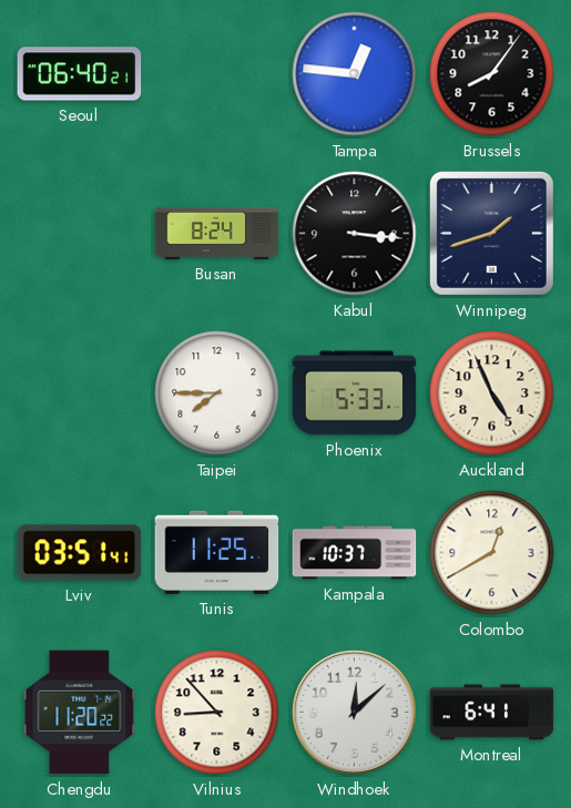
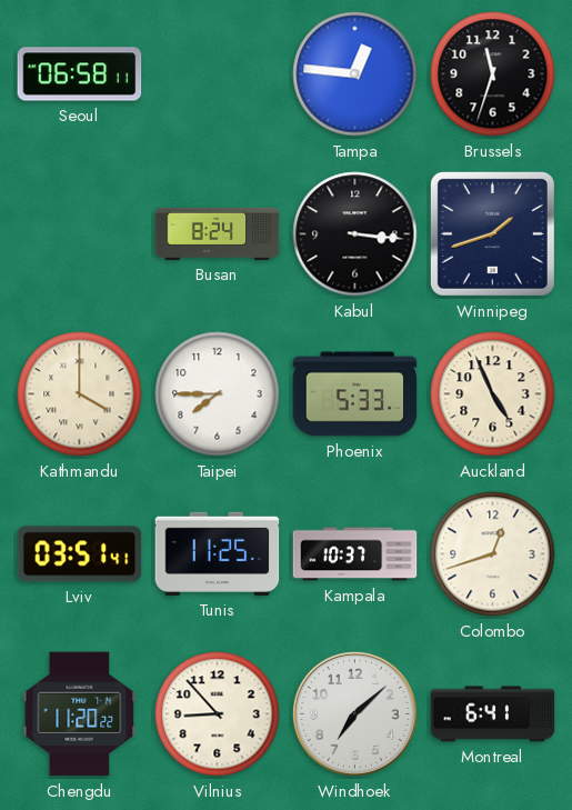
Seoul: 06:40 -> 06:58
Brussels: 8:06 -> 11:33
Kathmandu: none -> 4:00
Colombo: 12:40 -> 12:42
Windhoek: 12:08 -> 7:08
